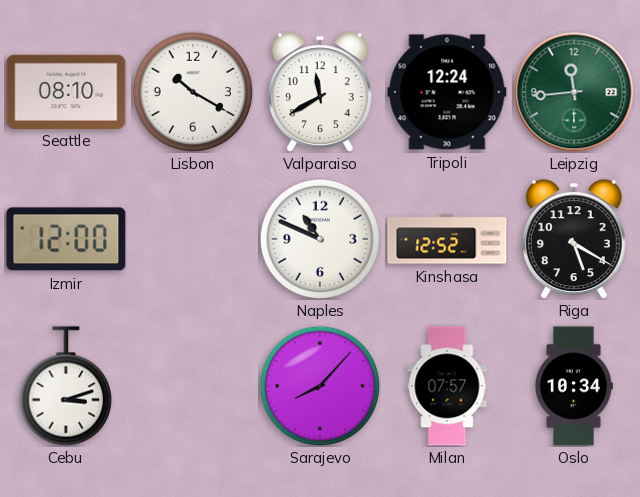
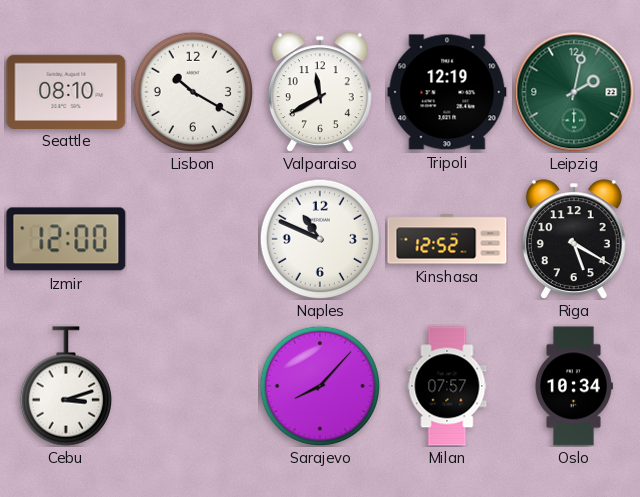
Tripoli: 12:24 -> 12:19
Leipzig: 11:44 -> 2:02
